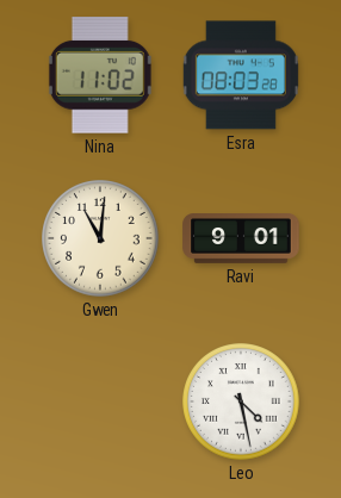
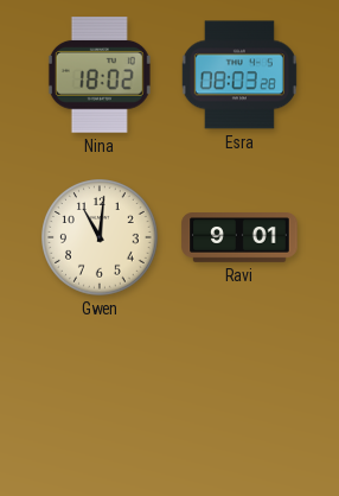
Nina: 11:02 -> 18:02
Leo: 4:28 -> none
